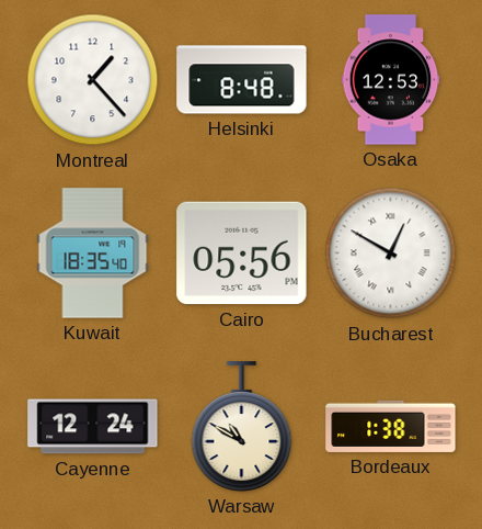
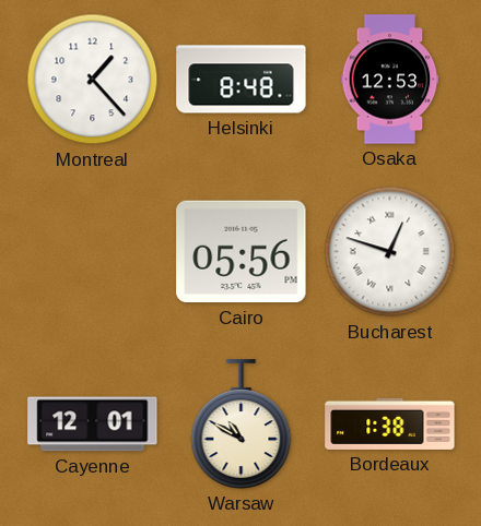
Kuwait: 18:35 -> none
Bucharest: 12:50 -> 12:48
Cayenne: 12:24 -> 12:01
